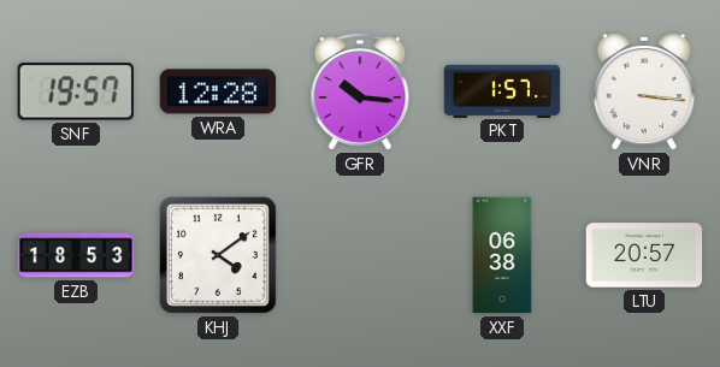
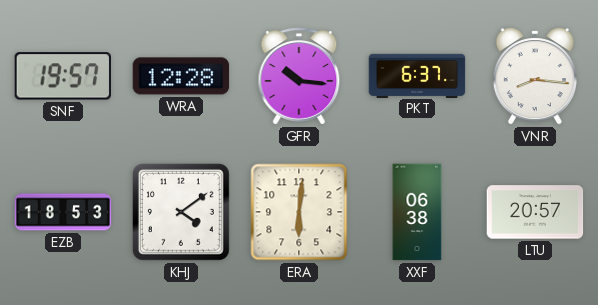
PKT: 1:57 -> 6:37
VNR: 3:16 -> 8:16
ERA: none -> 6:01
